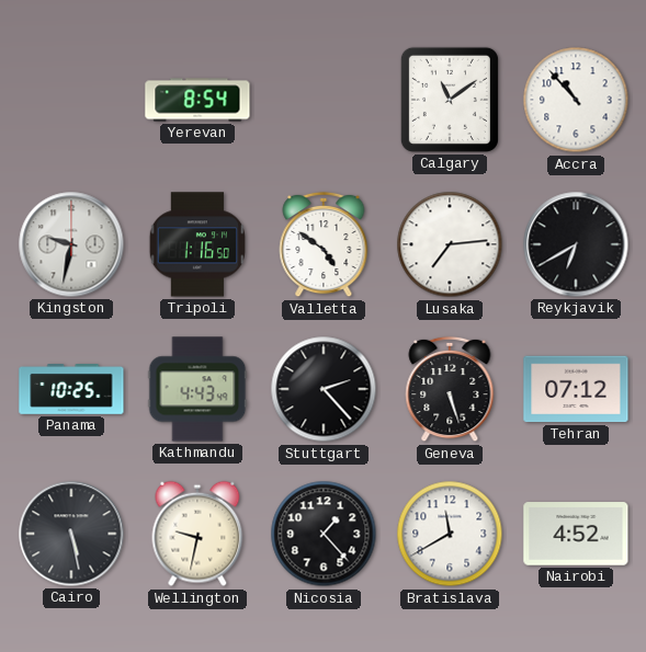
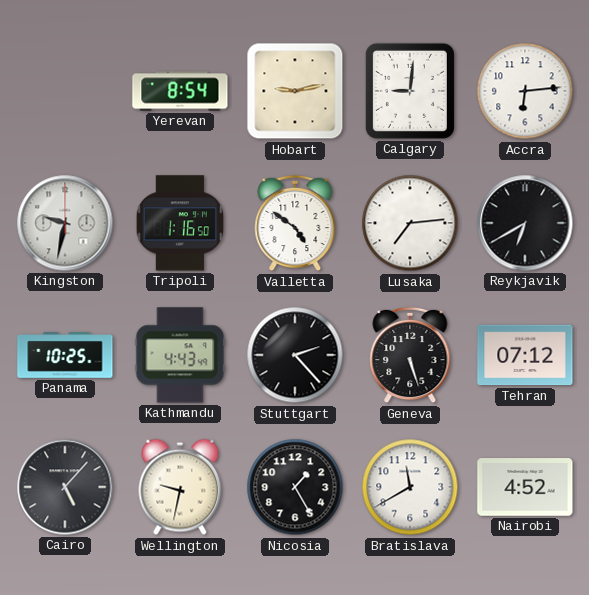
Hobart: none -> 9:13
Calgary: 11:09 -> 9:01
Accra: 10:53 -> 6:14
Cairo: 5:28 -> 5:07
Nicosia: 1:23 -> 1:25
